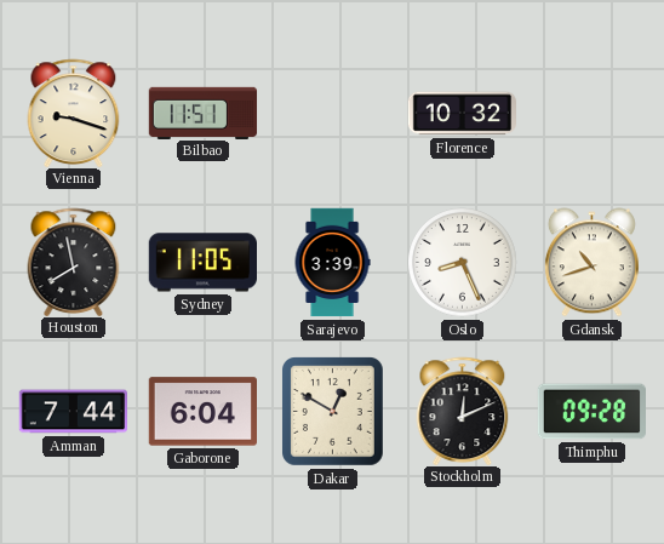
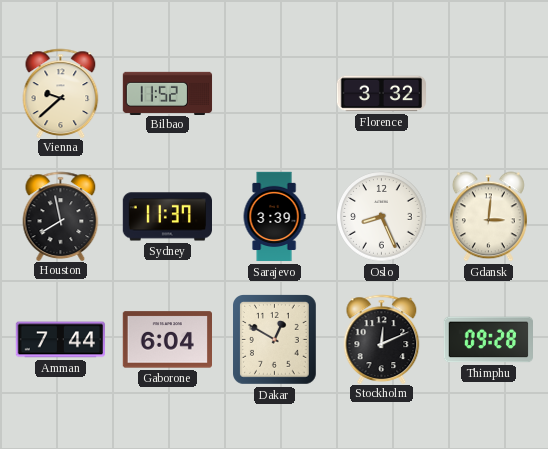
Vienna: 9:18 -> 9:38
Bilbao: 11:51 -> 11:52
Florence: 10:32 -> 3:32
Sydney: 11:05 -> 11:37
Gdansk: 10:42 -> 3:01
